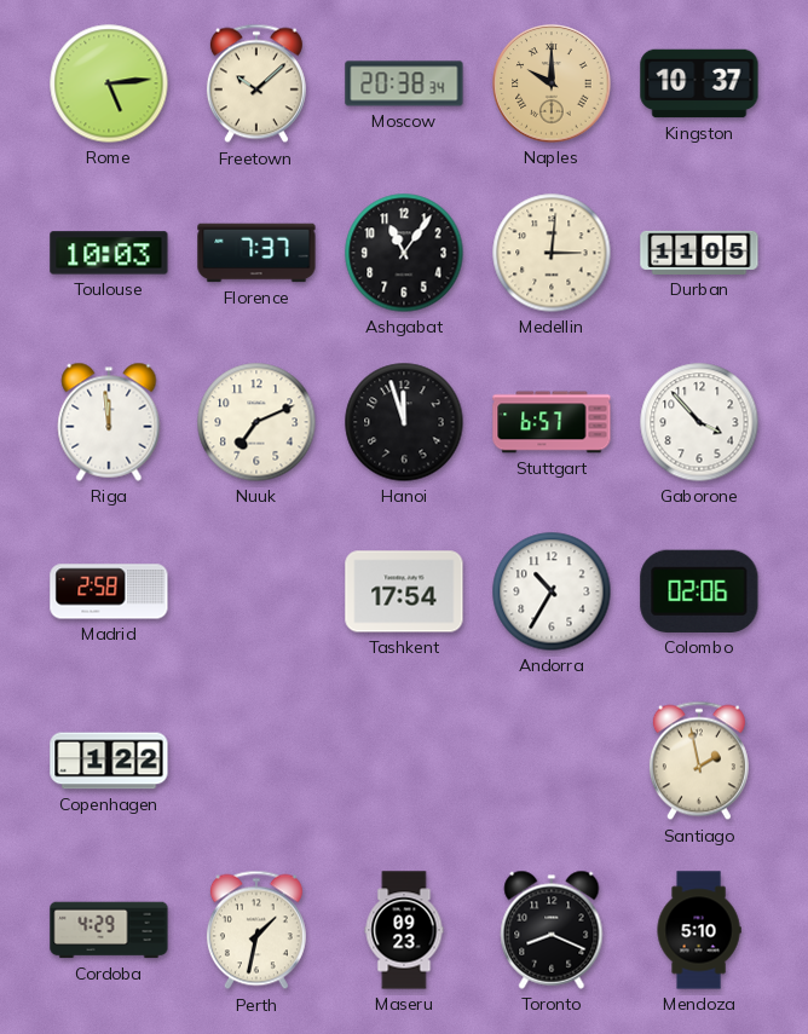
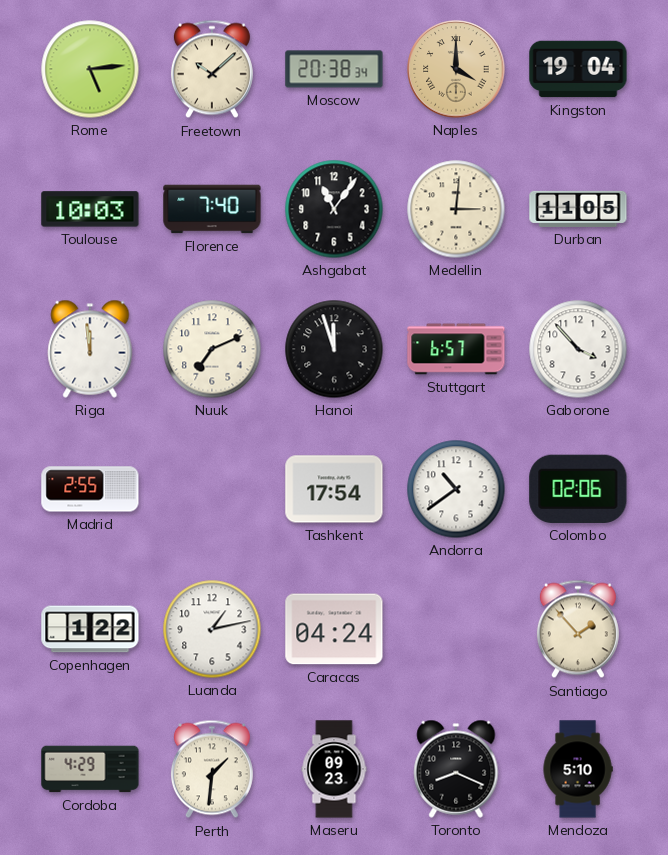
Naples: 10:00 -> 4:00
Kingston: 10:37 -> 19:04
Florence: 7:37 -> 7:40
Madrid: 2:58 -> 2:55
Andorra: 10:35 -> 10:39
Luanda: none -> 1:13
Caracas: none -> 04:24
Santiago: 1:58 -> 1:53
Perth: 1:32 -> 1:31
